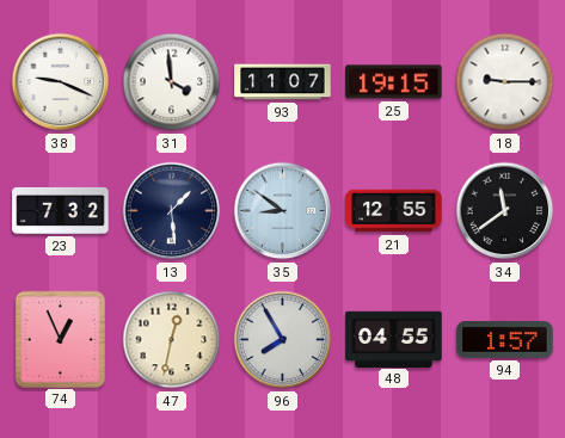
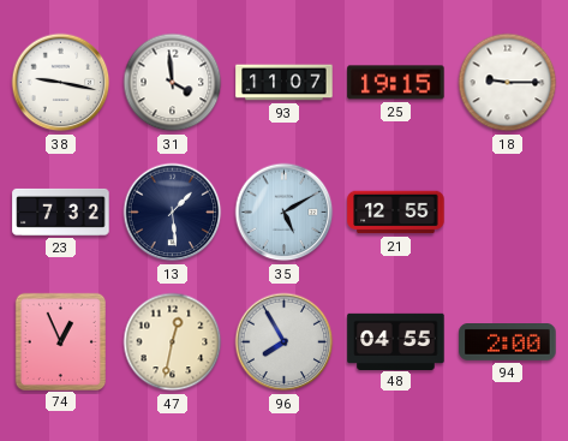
38: 9:19 -> 9:17
35: 8:51 -> 5:10
34: 11:39 -> none
94: 1:57 -> 2:00
